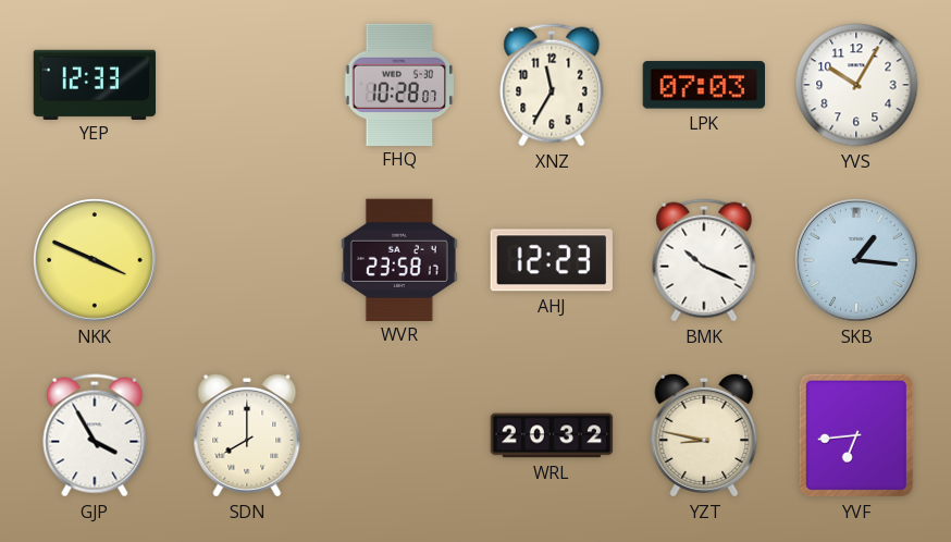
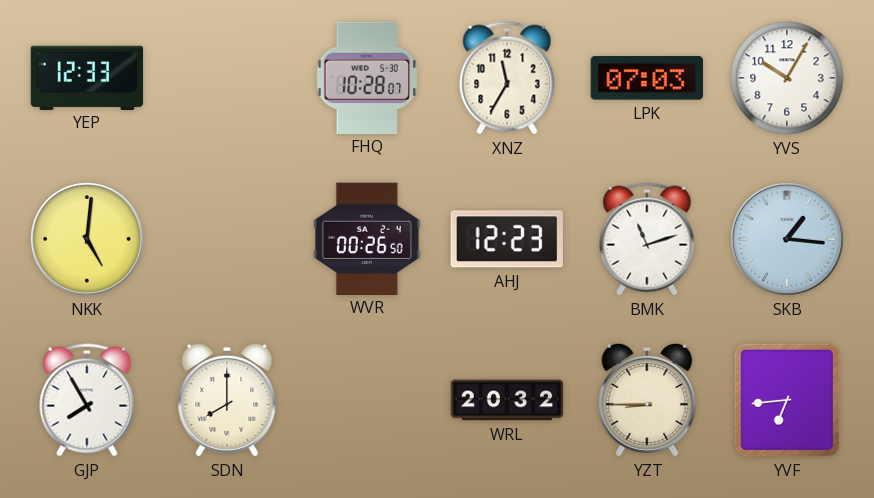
NKK: 3:49 -> 5:01
WVR: 23:58 -> 00:26
BMK: 10:19 -> 11:12
GJP: 3:55 -> 7:55
YZT: 8:47 -> 8:45
